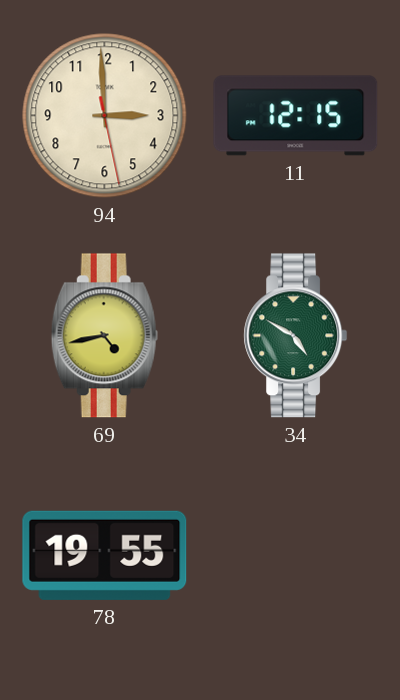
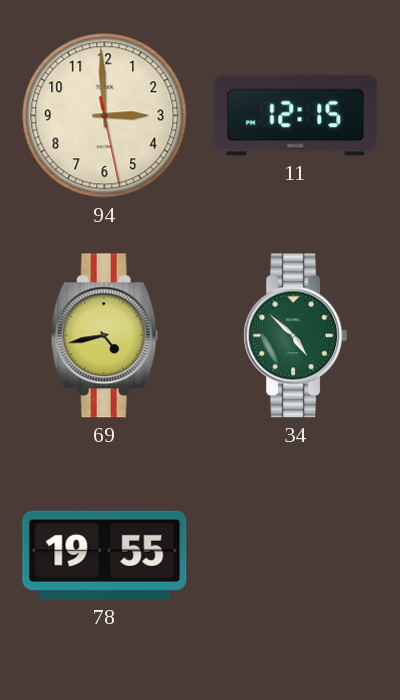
34: 4:50 -> 4:52
